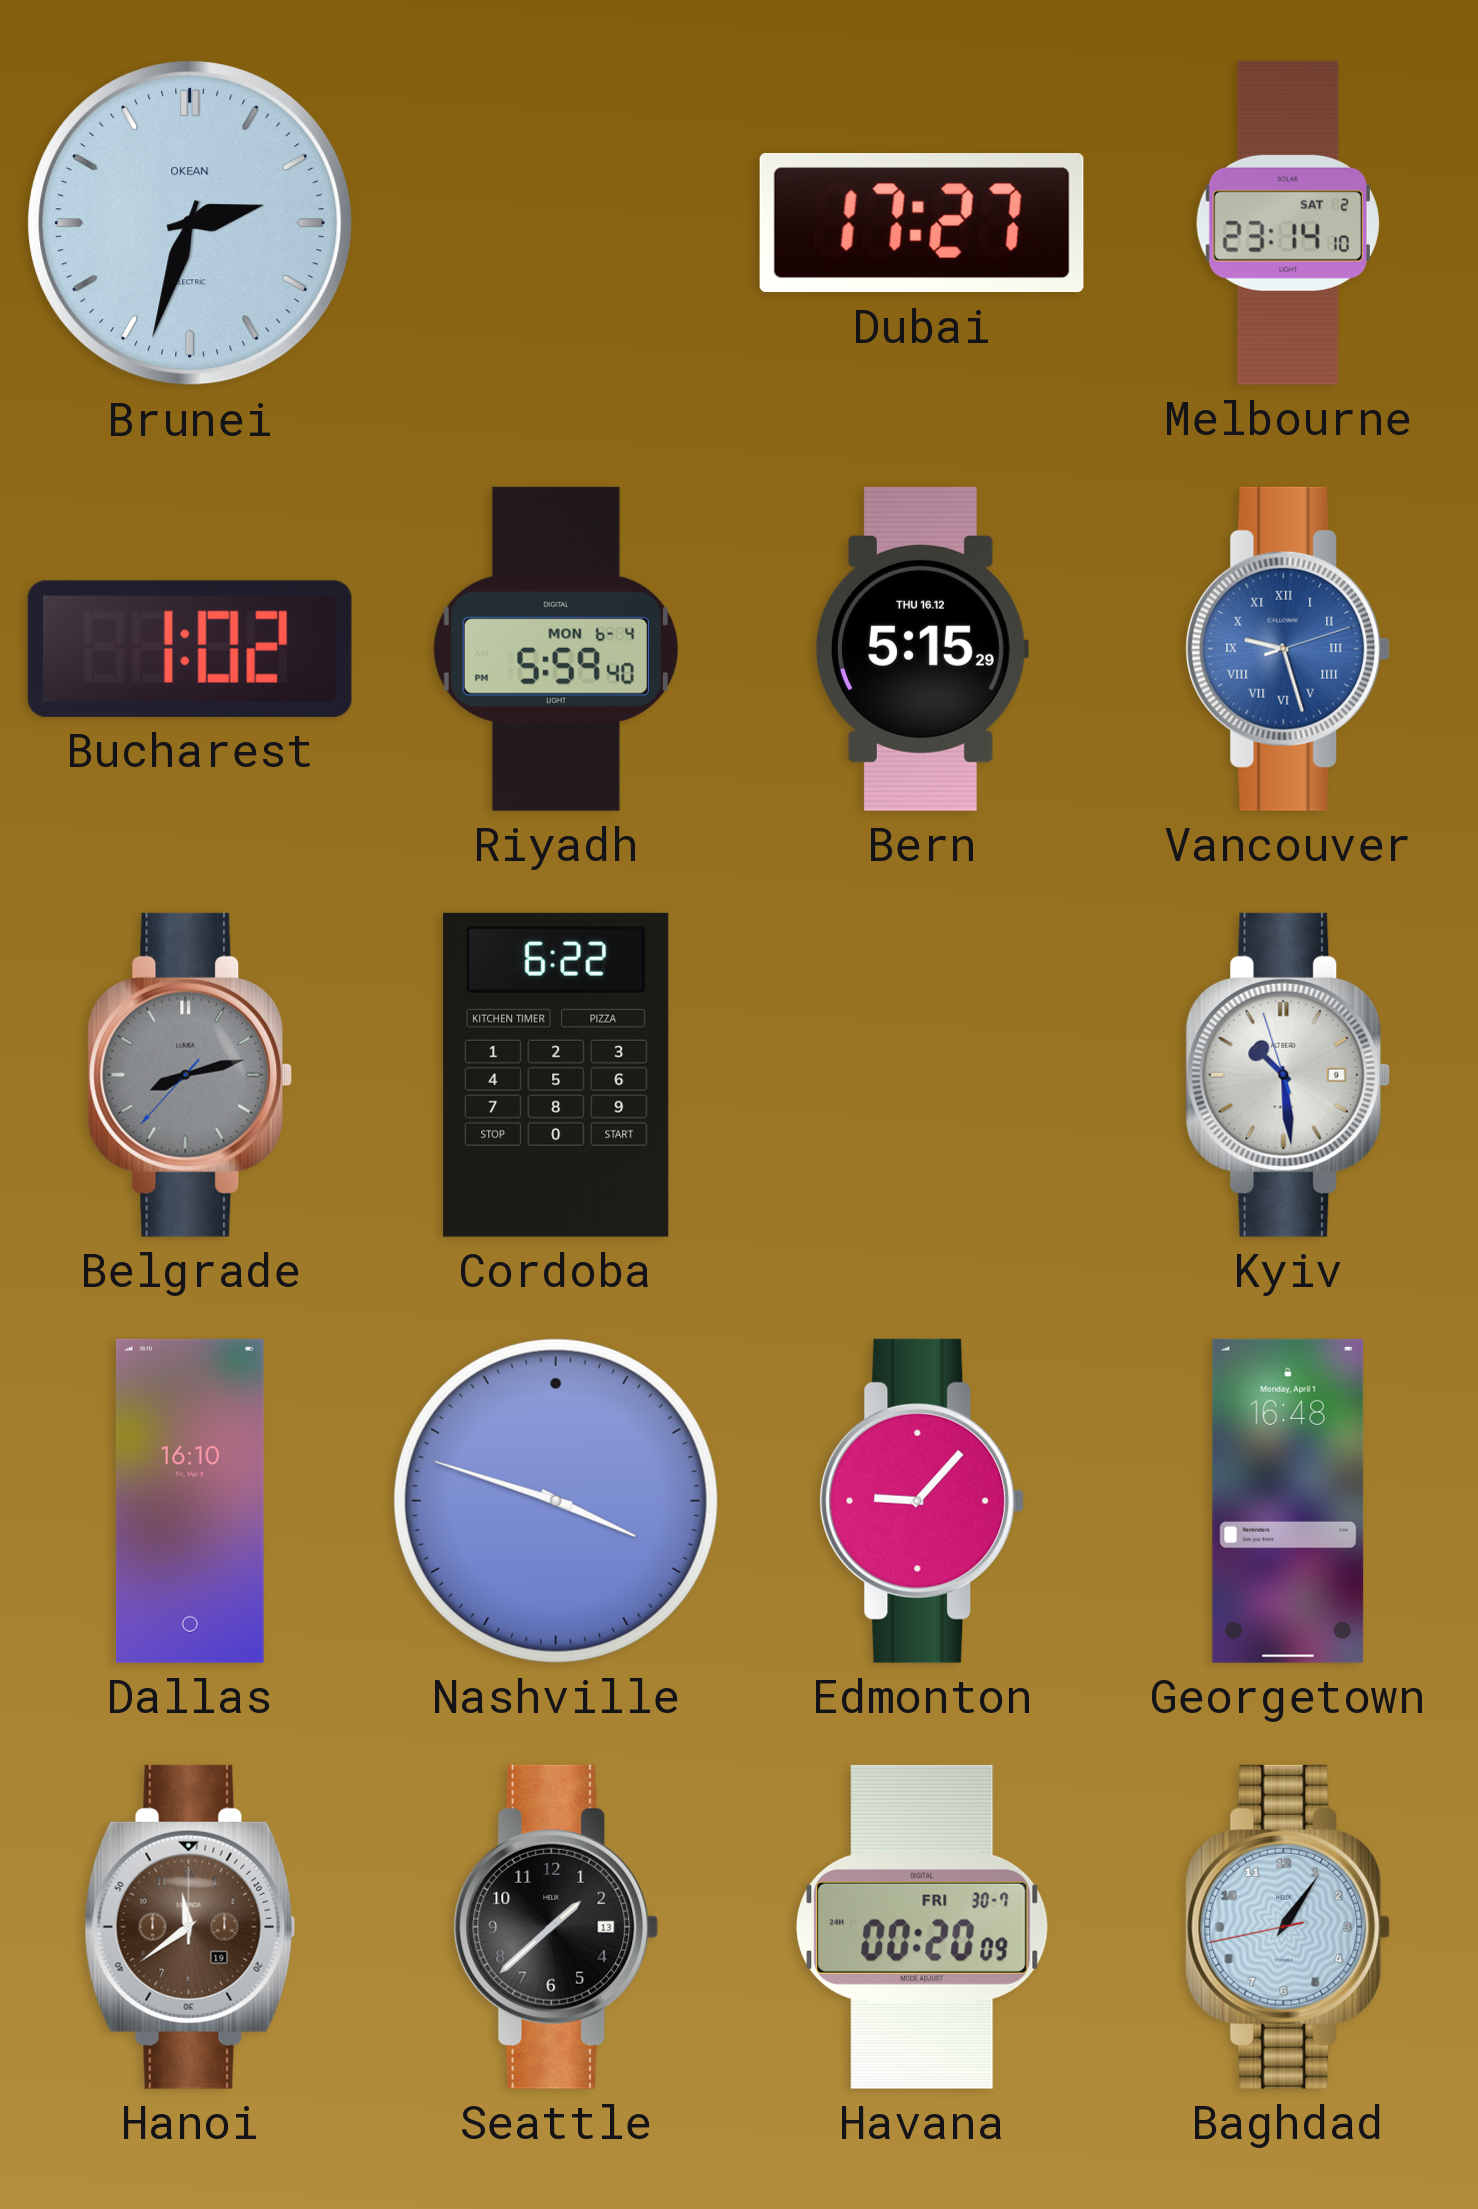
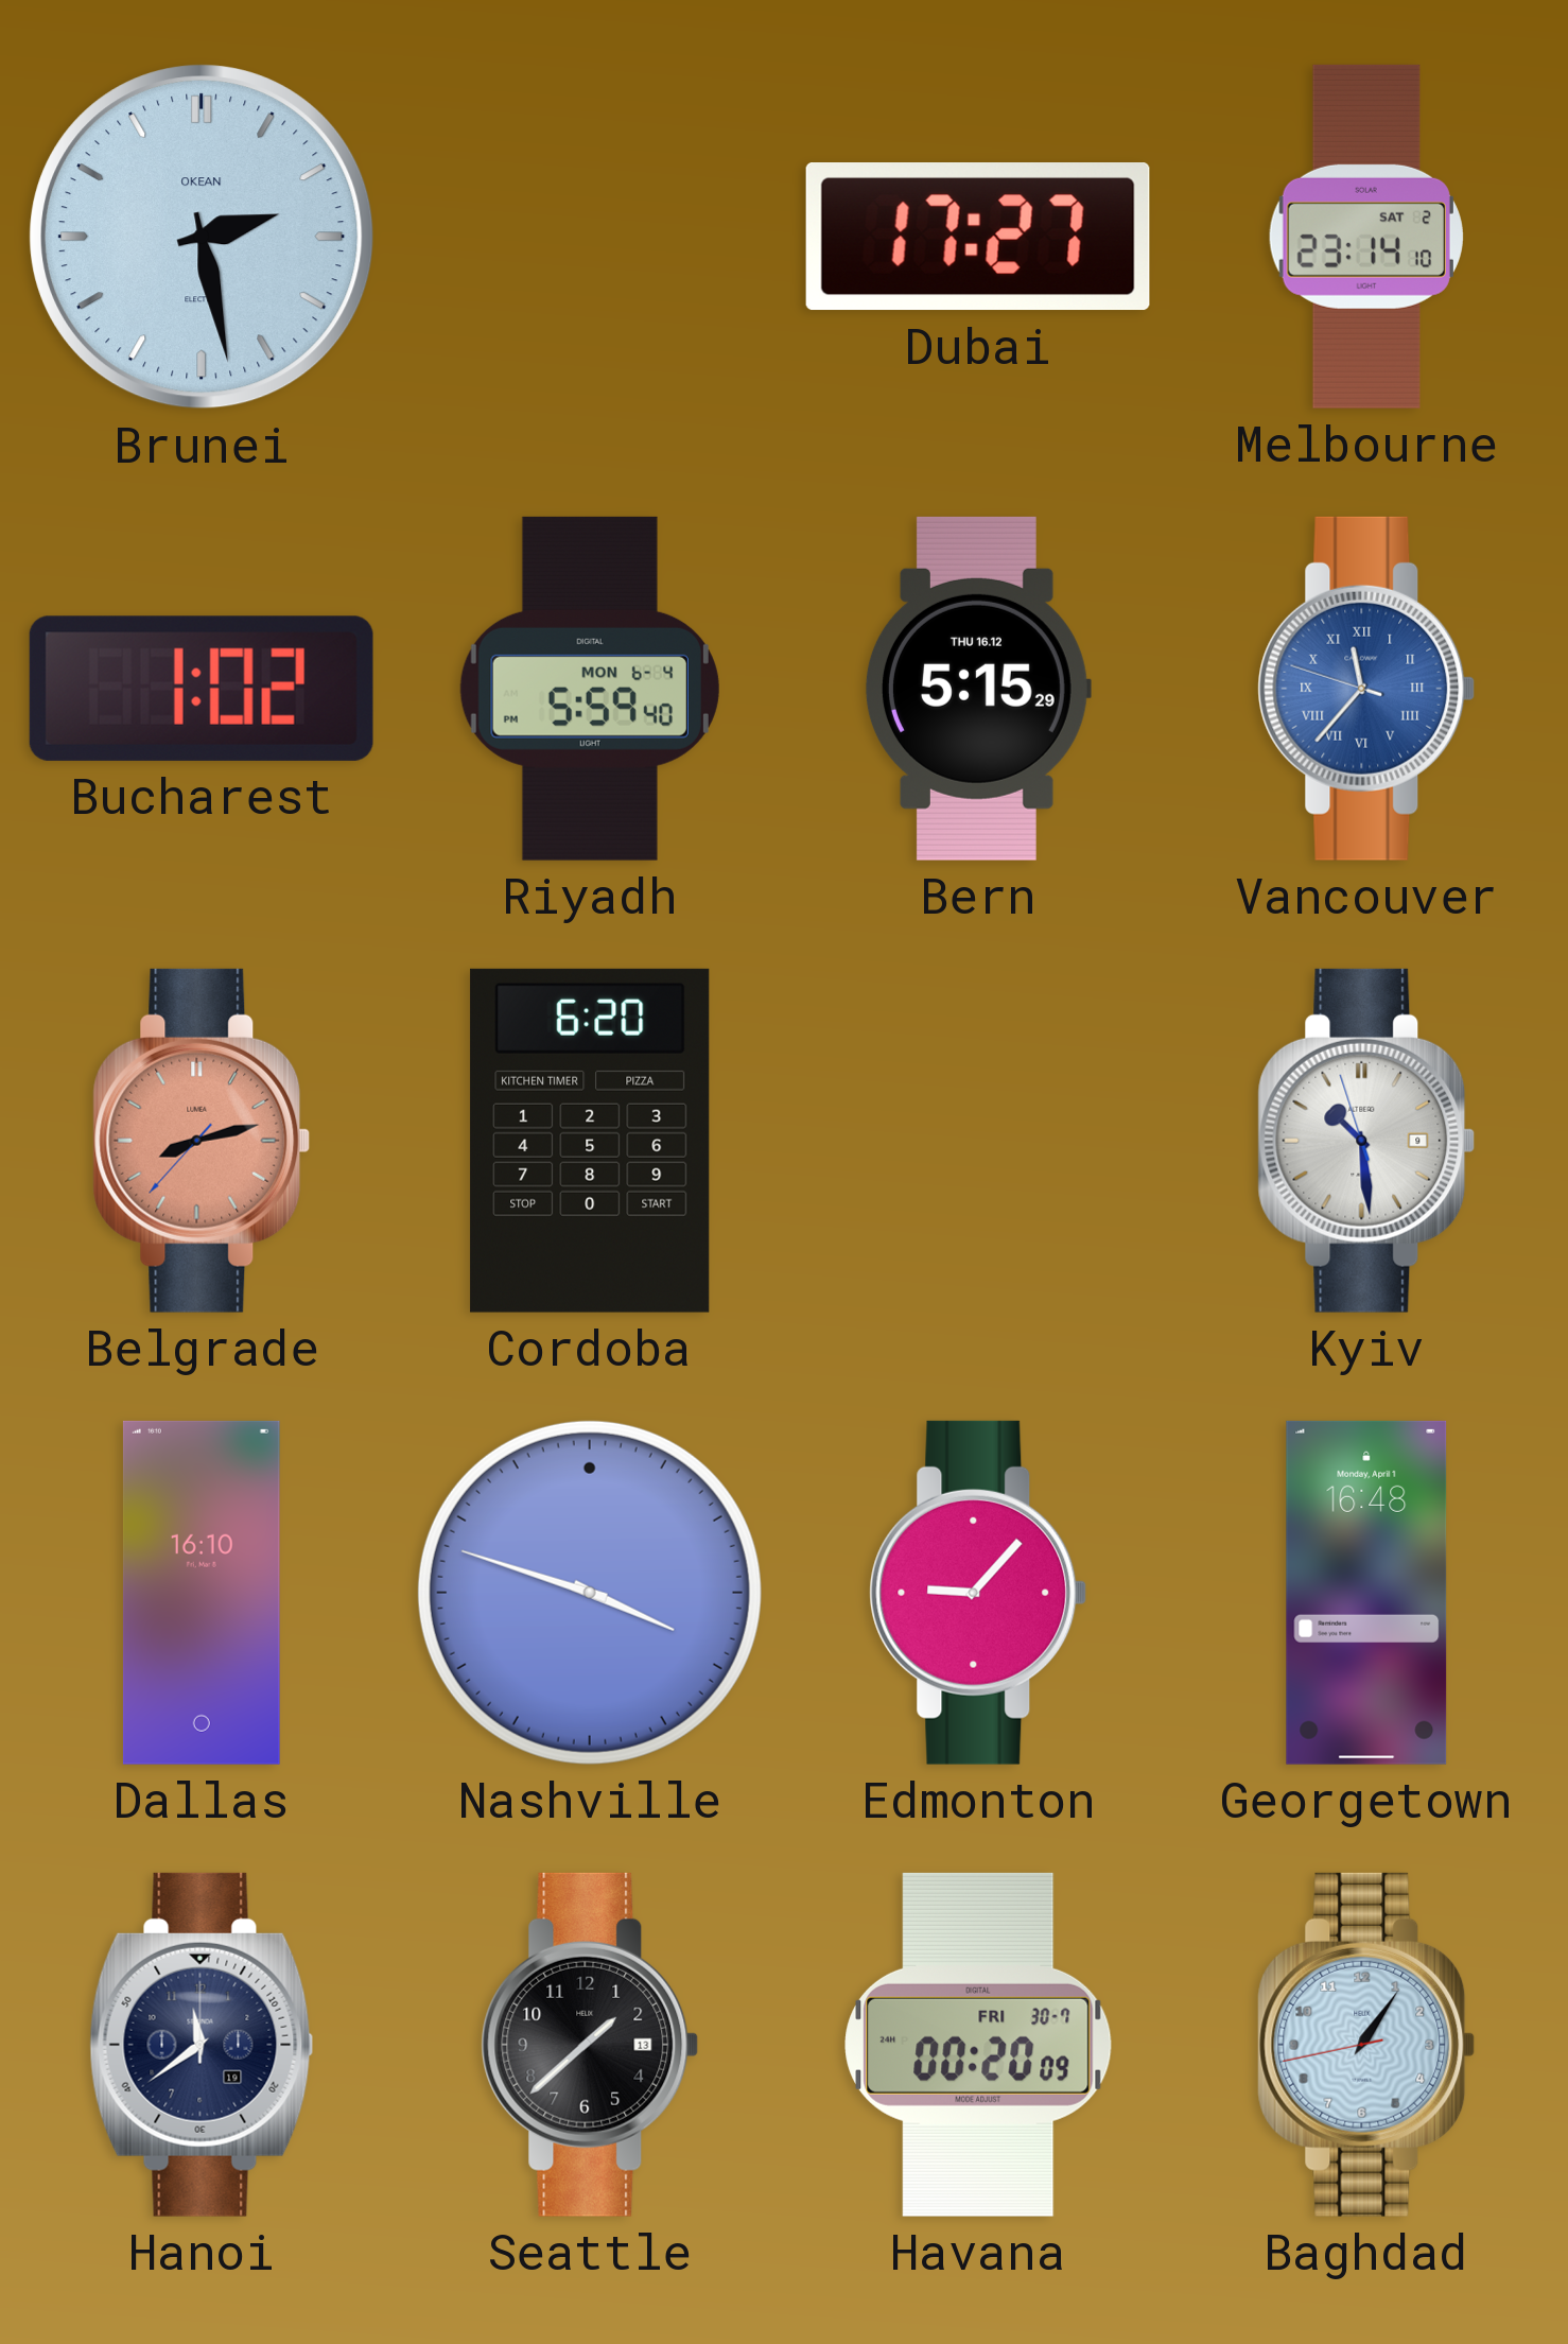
Brunei: 2:33 -> 2:28
Vancouver: 9:27 -> 11:36
Belgrade dial: grey -> salmon
Cordoba: 6:22 -> 6:20
Hanoi dial: brown -> navy
